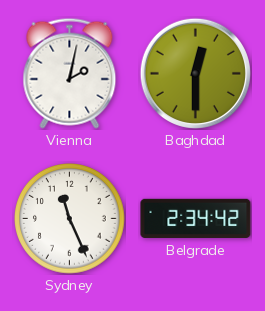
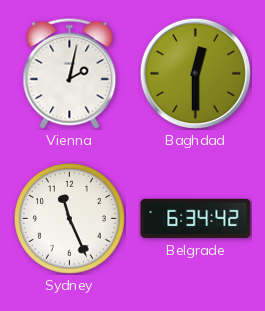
Belgrade: 2:34 -> 6:34
